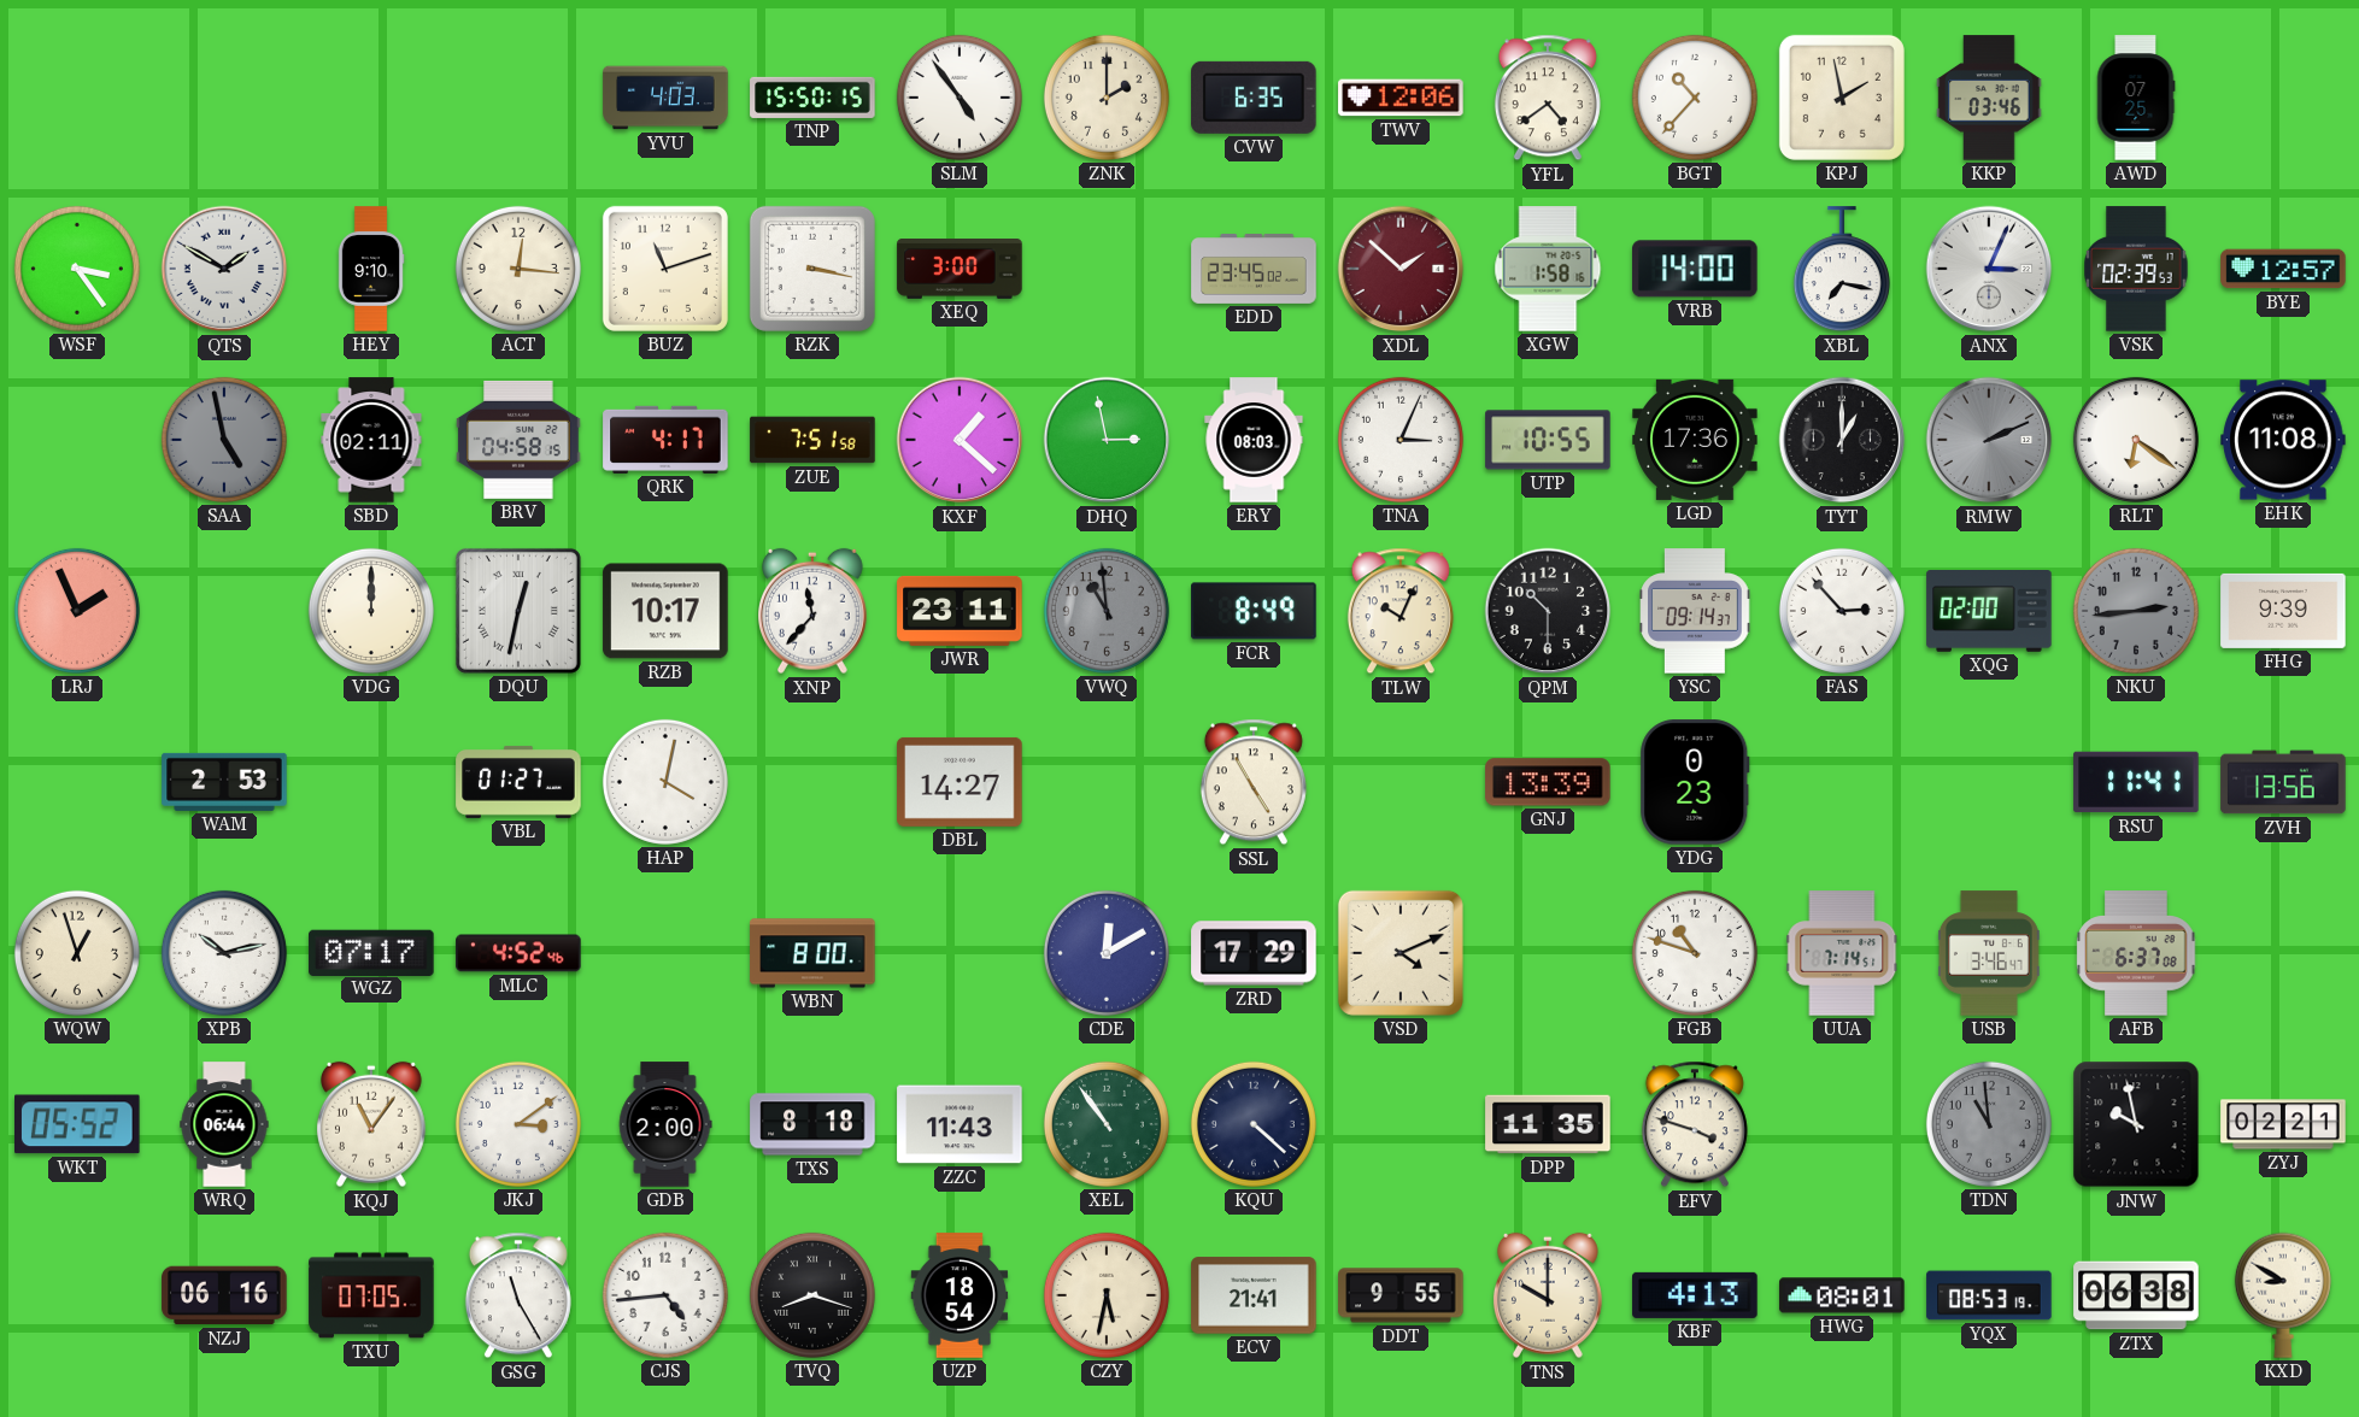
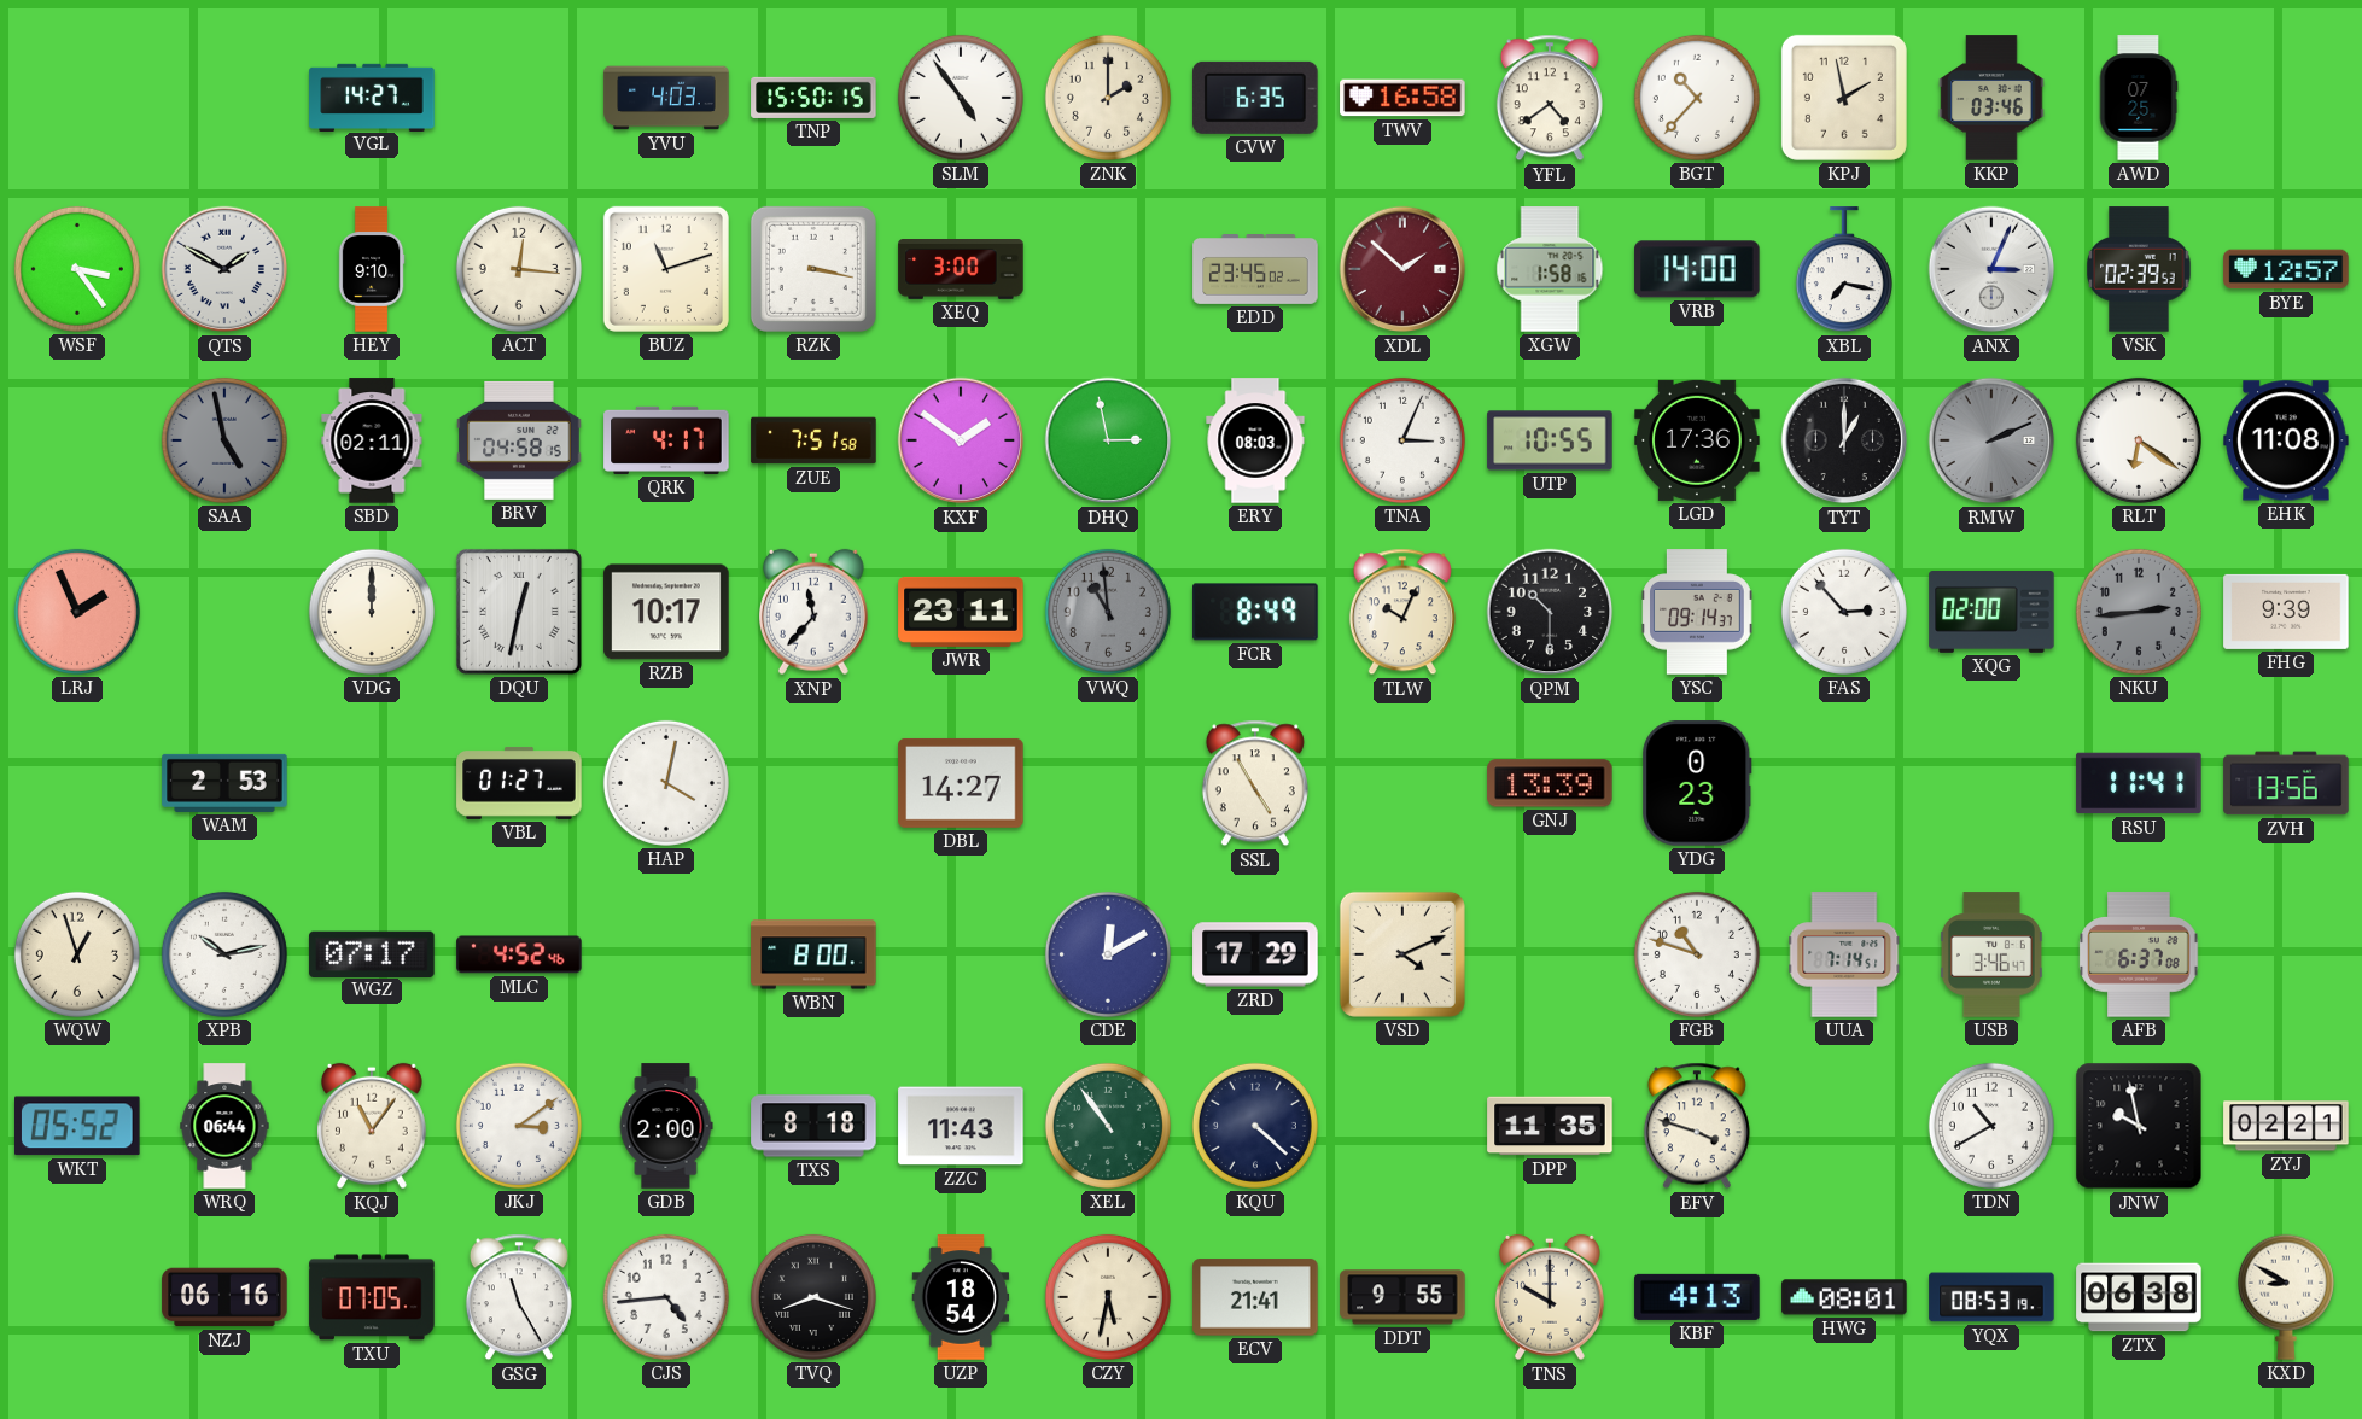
VGL: none -> 14:27
TWV: 12:06 -> 16:58
KXF: 1:22 -> 1:51
TDN: 10:59 -> 10:40
TDN dial: grey -> white
